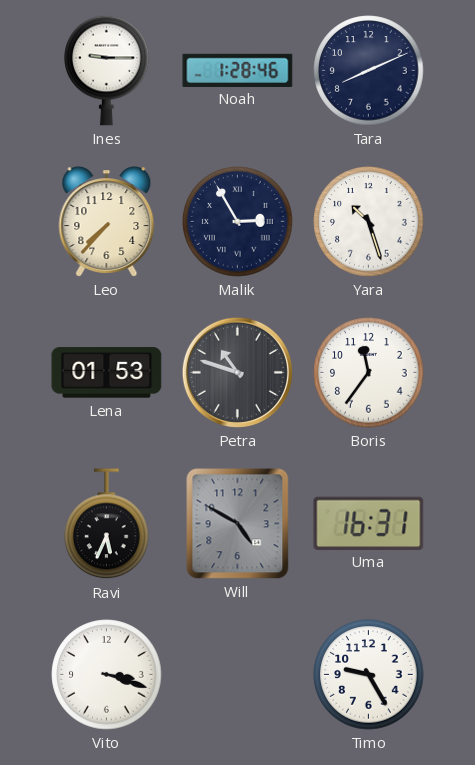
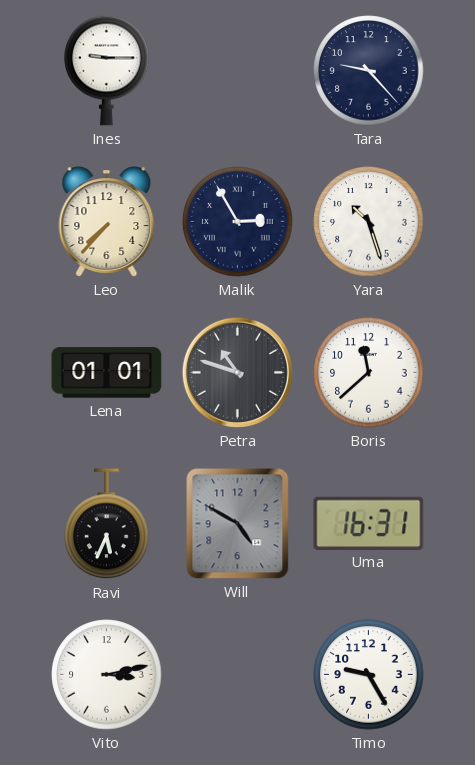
Noah: 1:28 -> none
Tara: 8:11 -> 9:23
Lena: 01:53 -> 01:01
Boris: 11:36 -> 11:38
Vito: 3:18 -> 3:13
